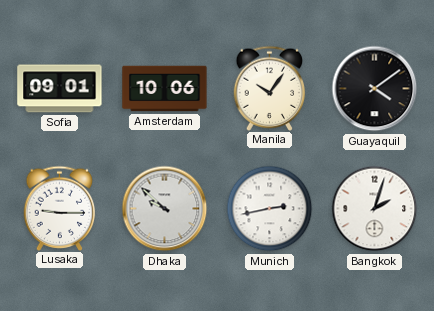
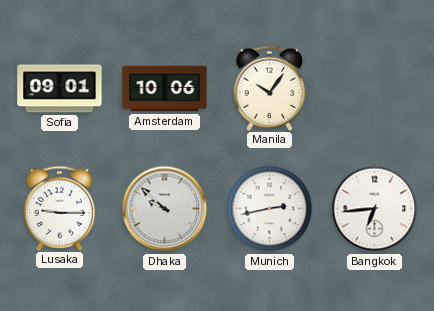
Guayaquil: 4:09 -> none
Bangkok: 2:03 -> 6:44
